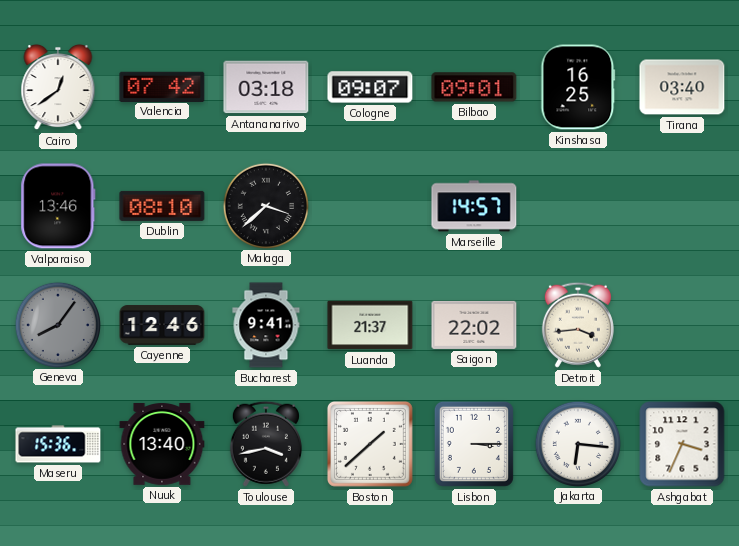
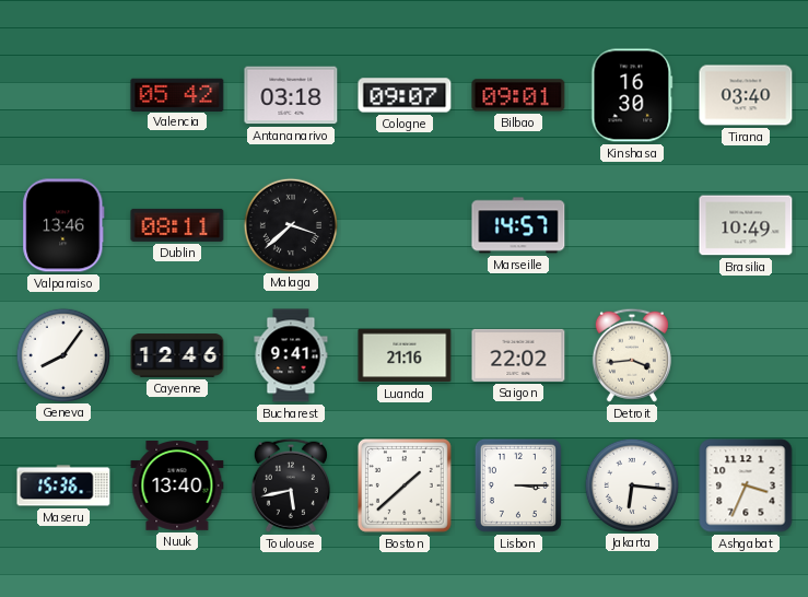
Cairo: 12:39 -> none
Valencia: 07:42 -> 05:42
Kinshasa: 16:25 -> 16:30
Dublin: 08:10 -> 08:11
Brasilia: none -> 10:49
Geneva dial: grey -> white
Luanda: 21:37 -> 21:16
Toulouse: 3:43 -> 5:43
